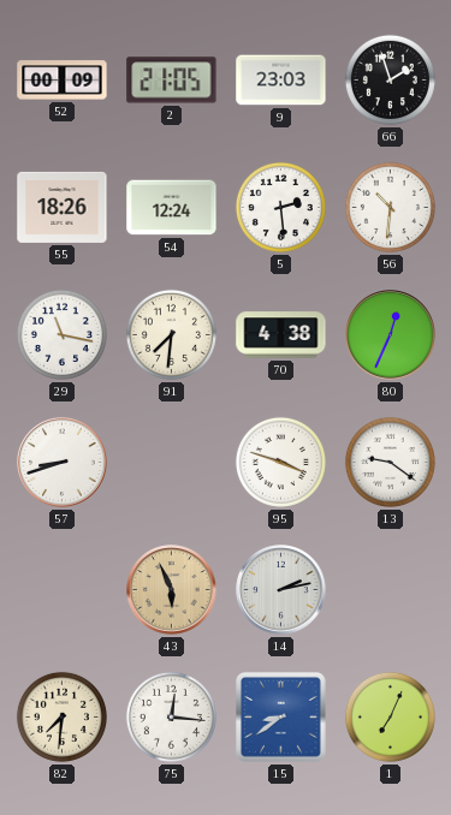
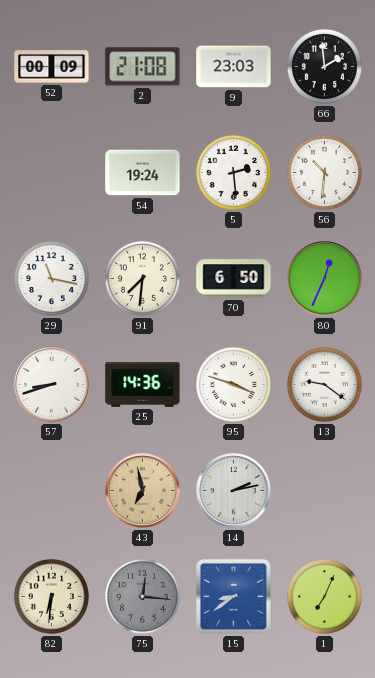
2: 21:05 -> 21:08
66: 1:57 -> 1:59
55: 18:26 -> none
54: 12:24 -> 19:24
70: 4:38 -> 6:50
25: none -> 14:36
43: 5:56 -> 6:58
82: 7:31 -> 6:31
75 dial: white -> grey
